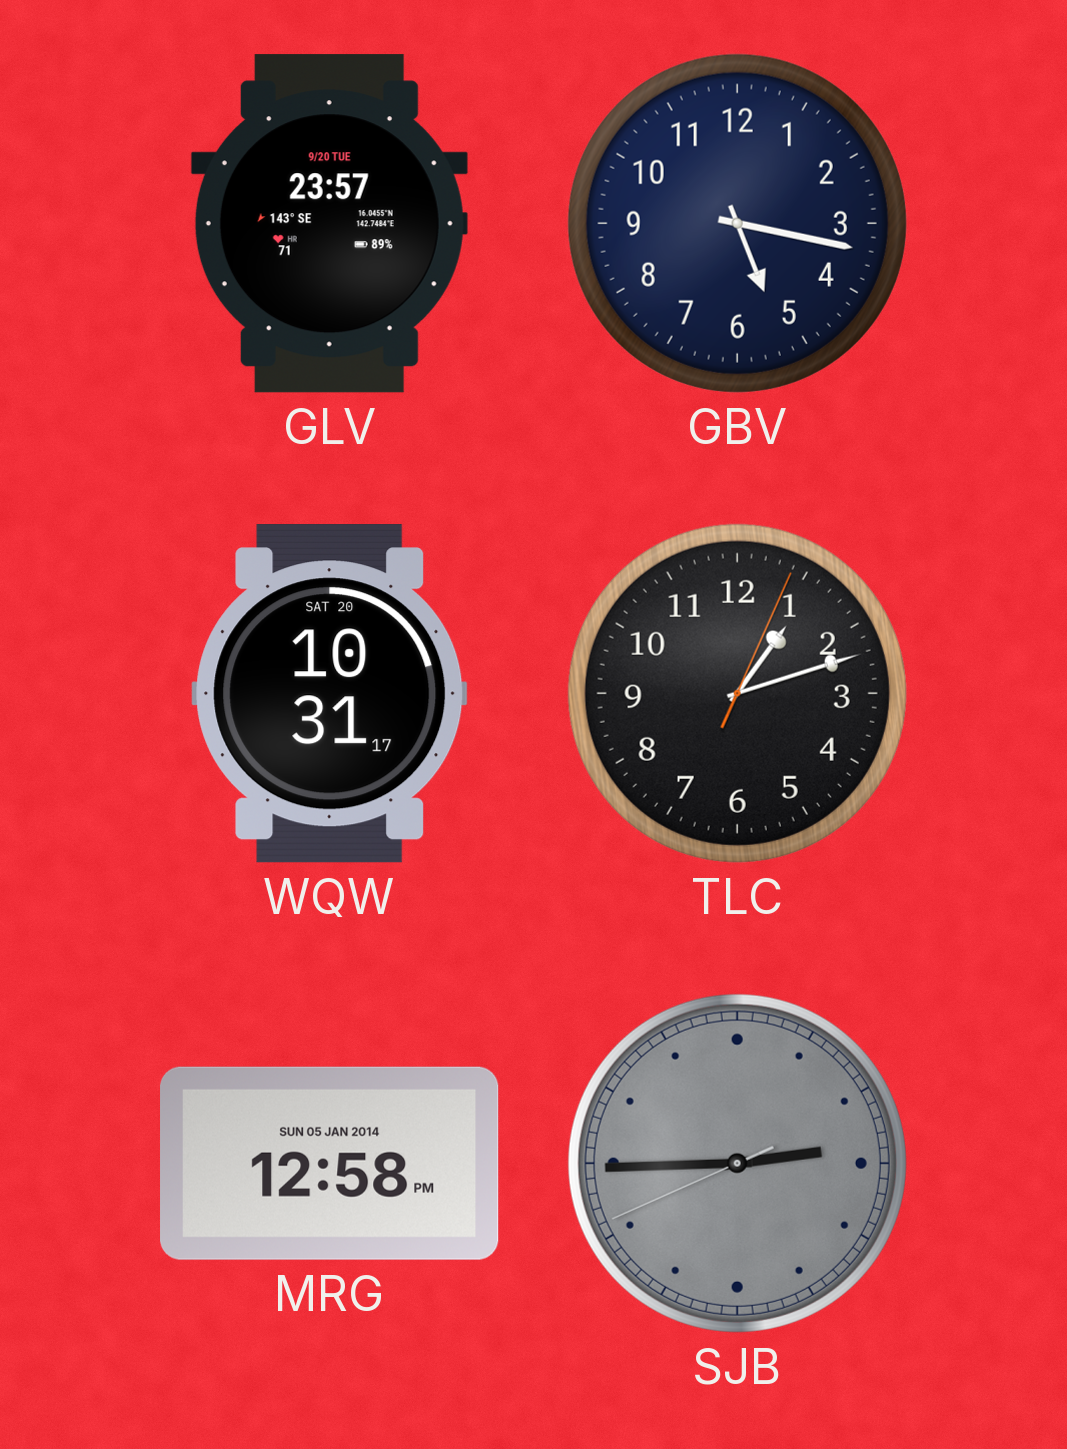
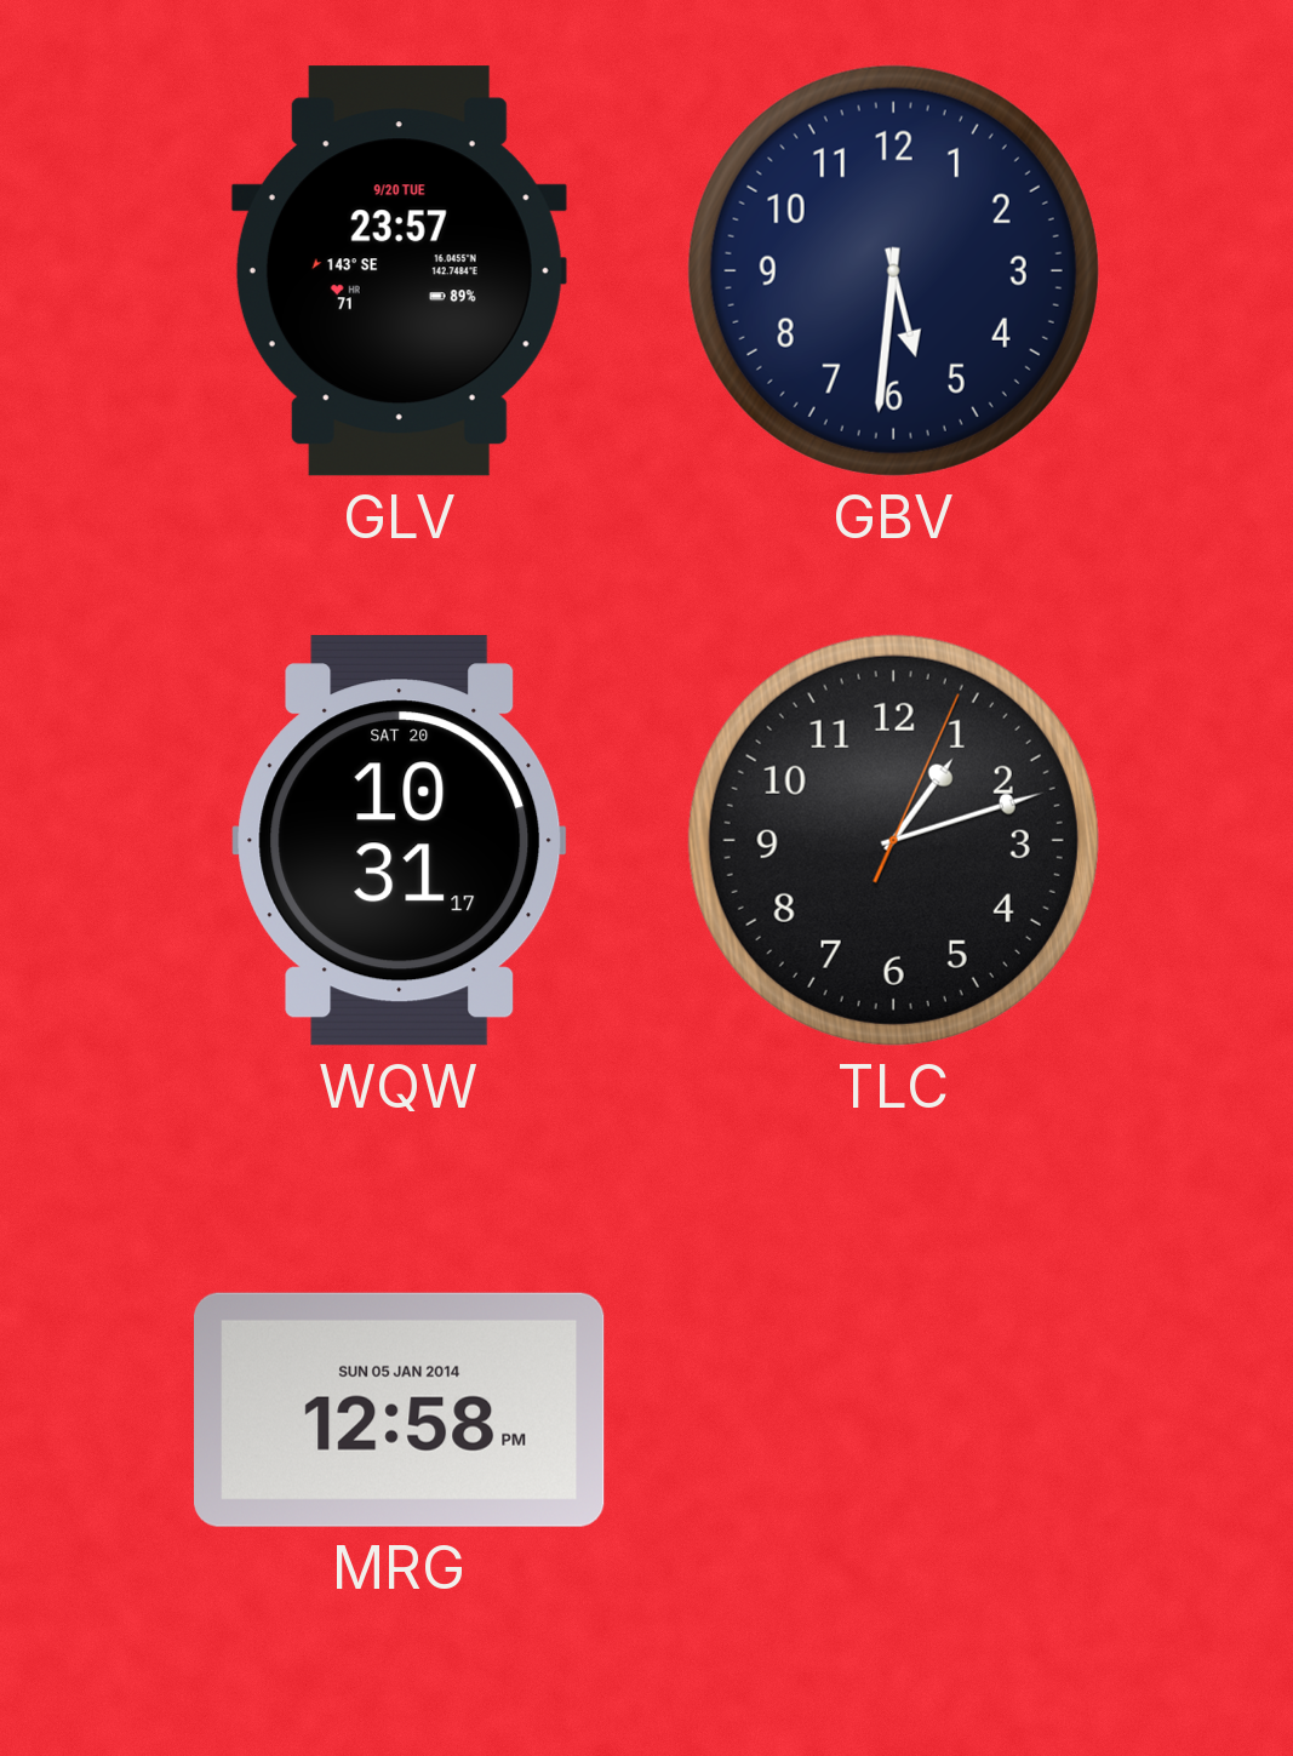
GBV: 5:17 -> 5:31
SJB: 2:44 -> none
